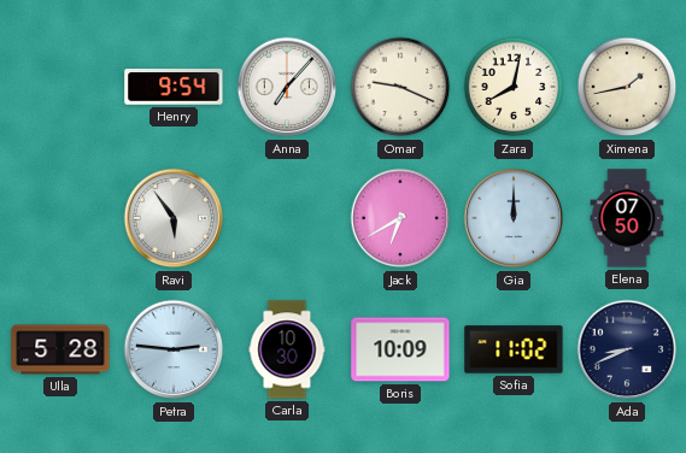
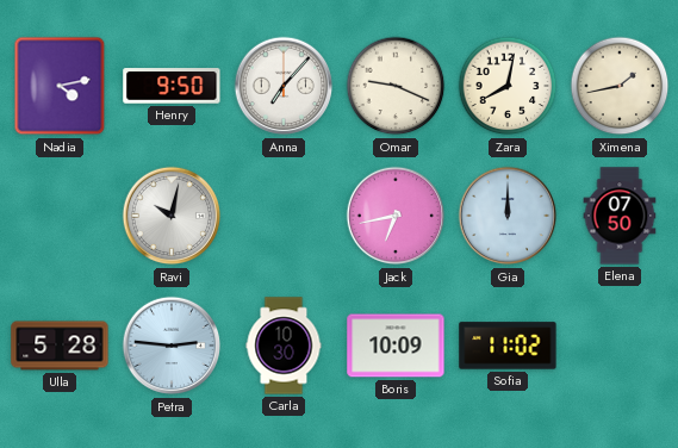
Nadia: none -> 4:13
Henry: 9:54 -> 9:50
Ravi: 5:54 -> 10:02
Jack: 6:40 -> 6:43
Ada: 8:41 -> none
